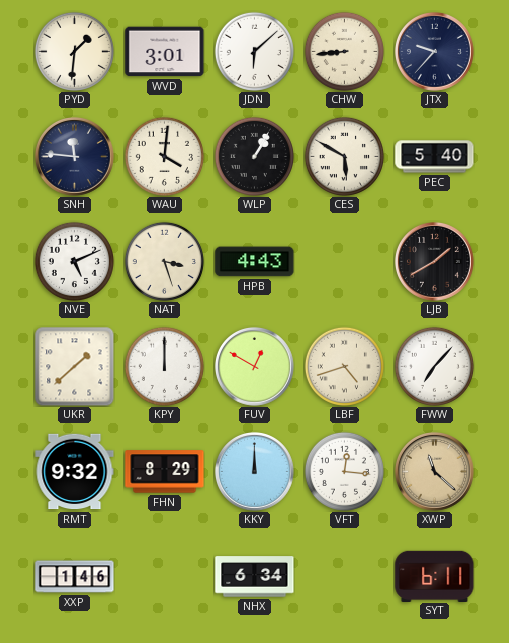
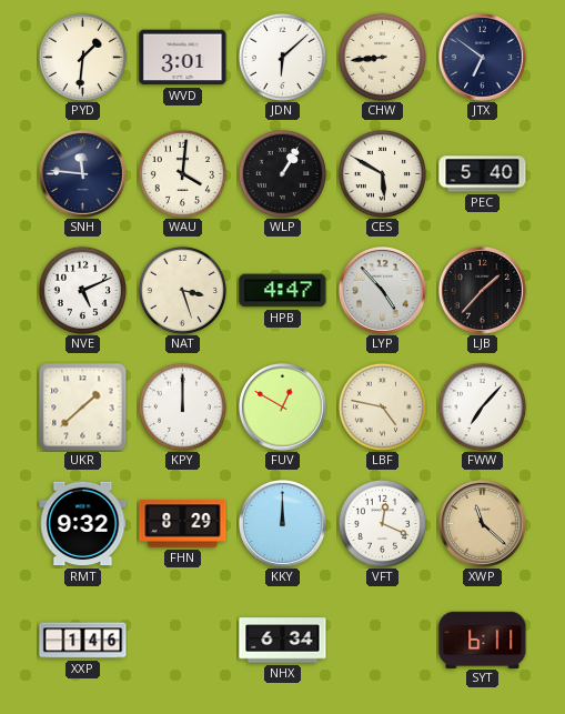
JTX: 9:37 -> 6:51
HPB: 4:43 -> 4:47
LYP: none -> 4:53
LJB: 1:40 -> 1:37
LBF: 4:42 -> 4:47
VFT: 12:16 -> 12:19
